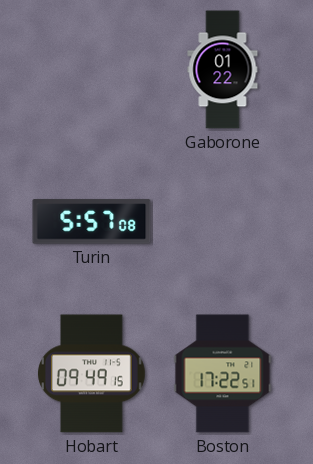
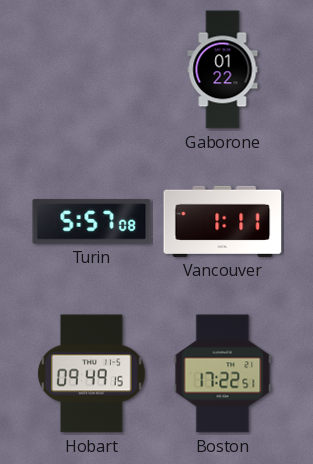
Vancouver: none -> 1:11
